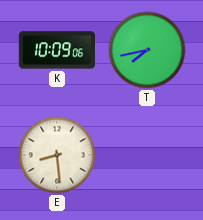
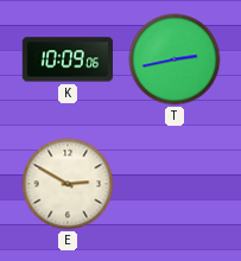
T: 7:43 -> 2:43
E: 8:29 -> 2:50
